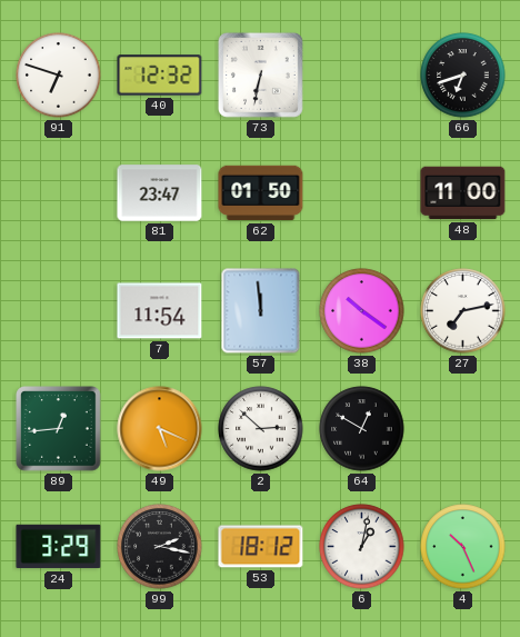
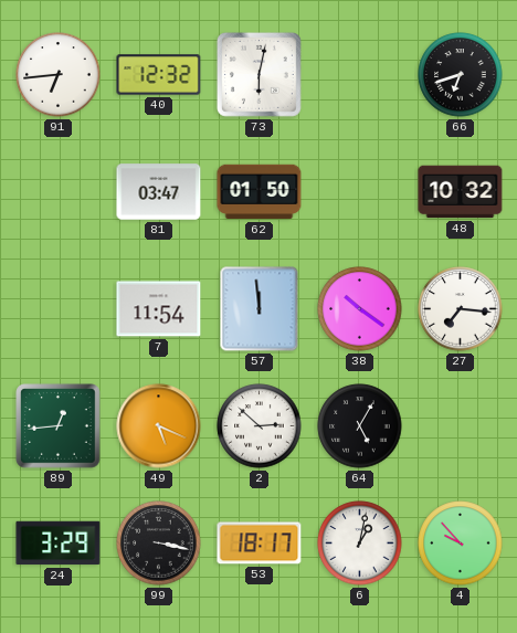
91: 6:48 -> 6:44
73: 6:32 -> 6:02
81: 23:47 -> 03:47
48: 11:00 -> 10:32
27: 7:13 -> 7:16
64: 12:50 -> 5:05
99: 2:17 -> 3:17
53: 18:12 -> 18:17
4: 10:26 -> 9:53
